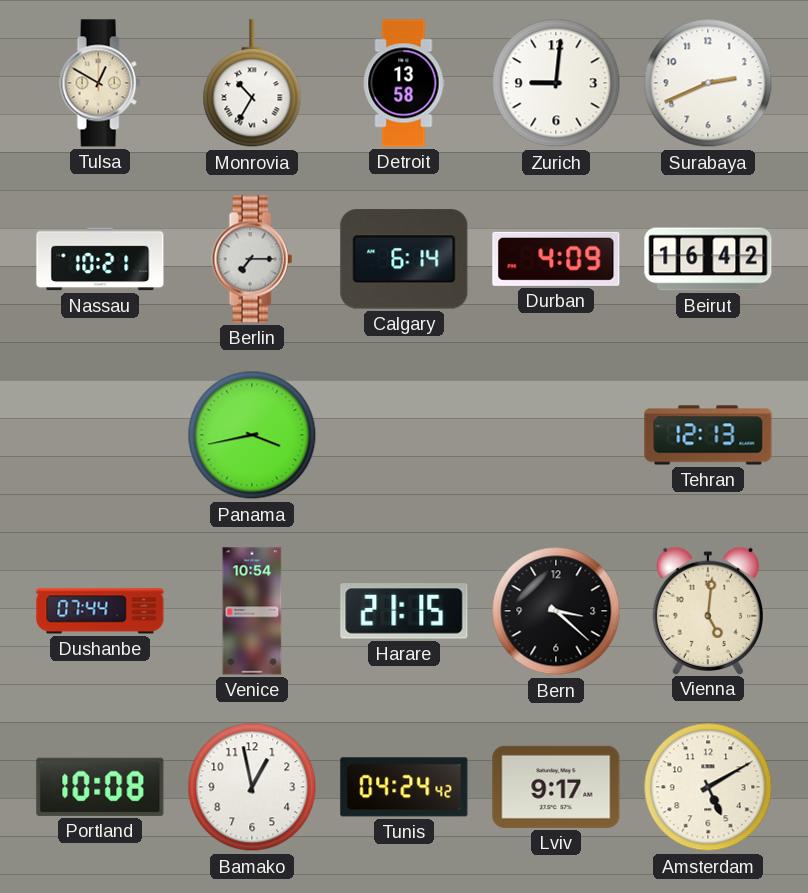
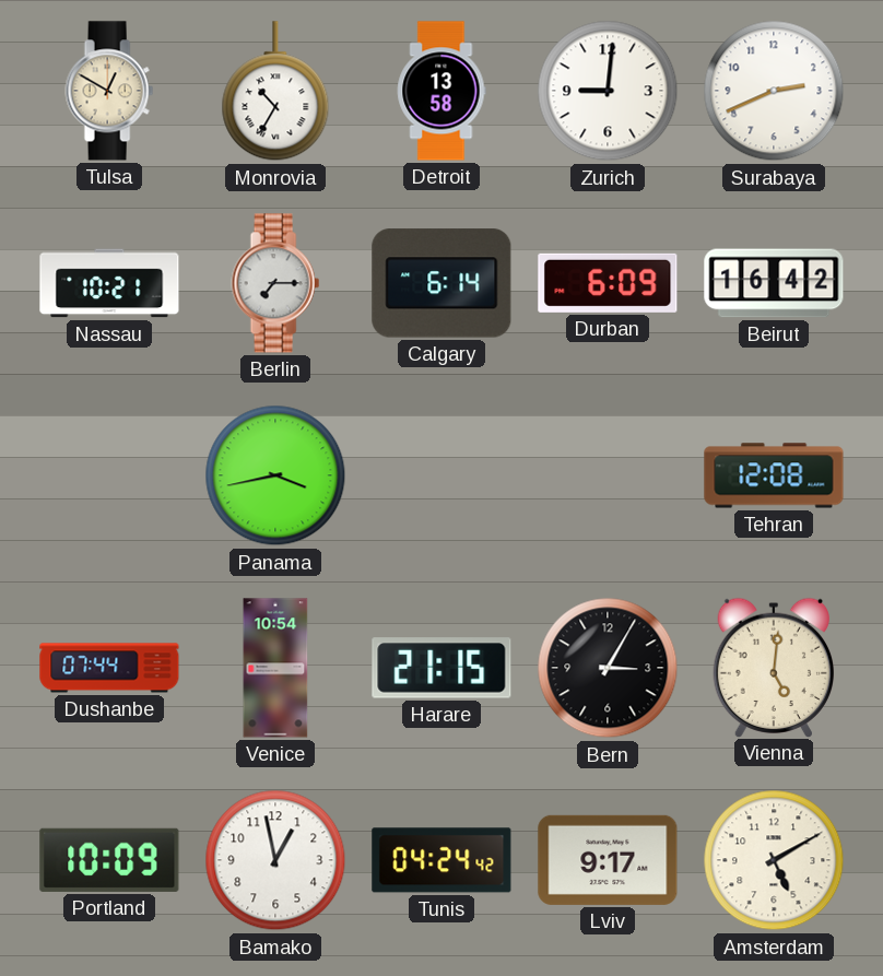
Durban: 4:09 -> 6:09
Tehran: 12:13 -> 12:08
Bern: 3:22 -> 3:05
Portland: 10:08 -> 10:09
